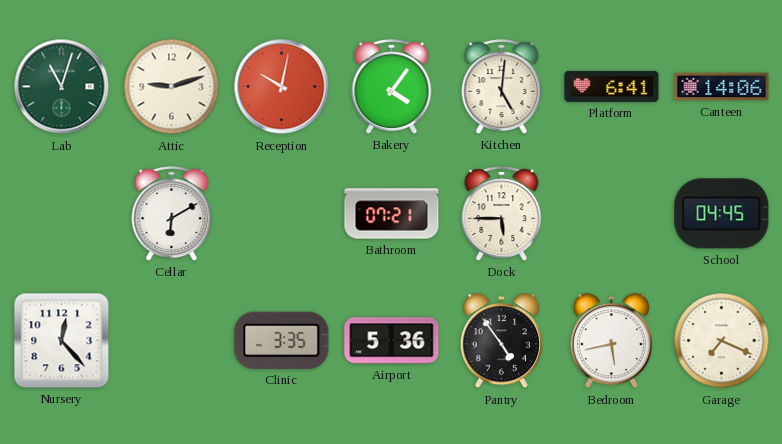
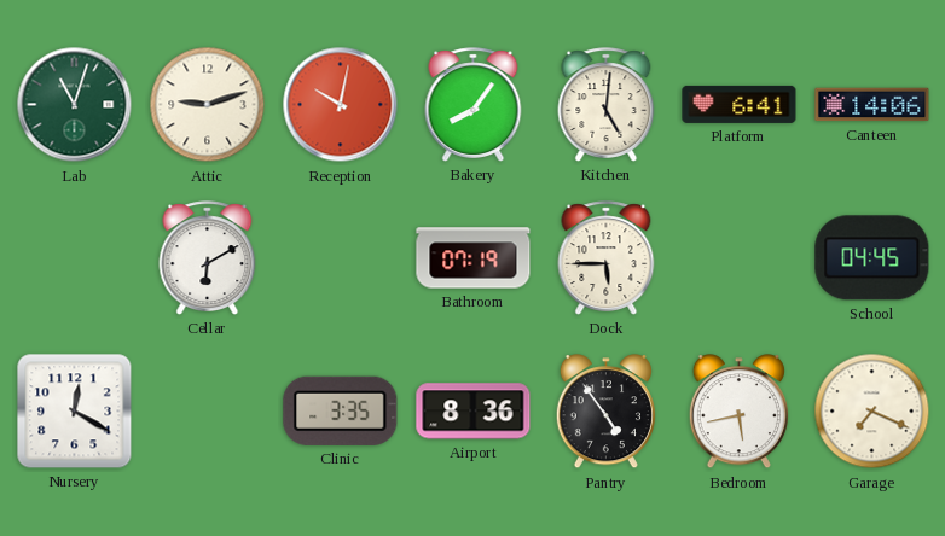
Bakery: 4:06 -> 8:06
Bathroom: 07:21 -> 07:19
Nursery: 12:23 -> 12:20
Airport: 5:36 -> 8:36
